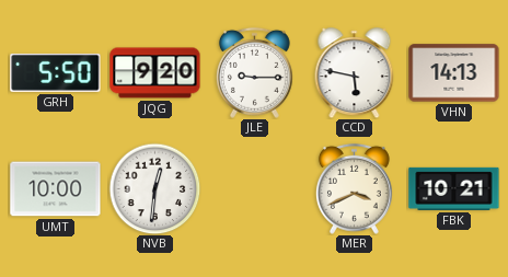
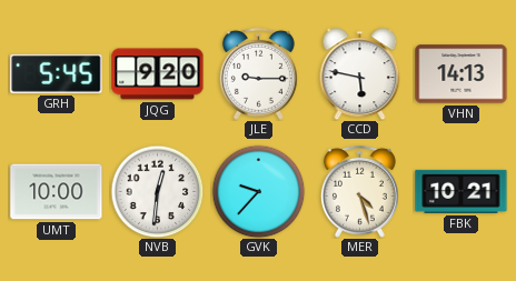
GRH: 5:50 -> 5:45
GVK: none -> 9:37
MER: 3:41 -> 4:27
